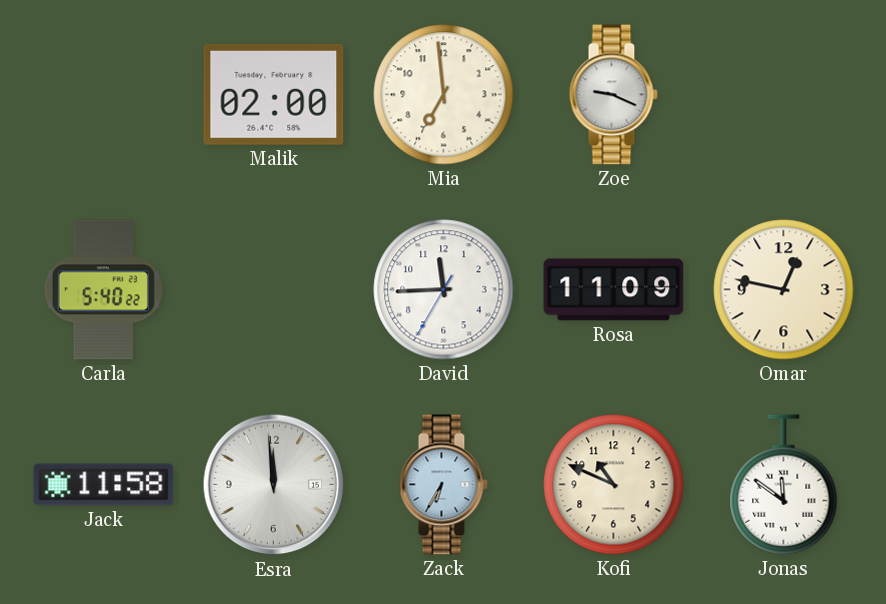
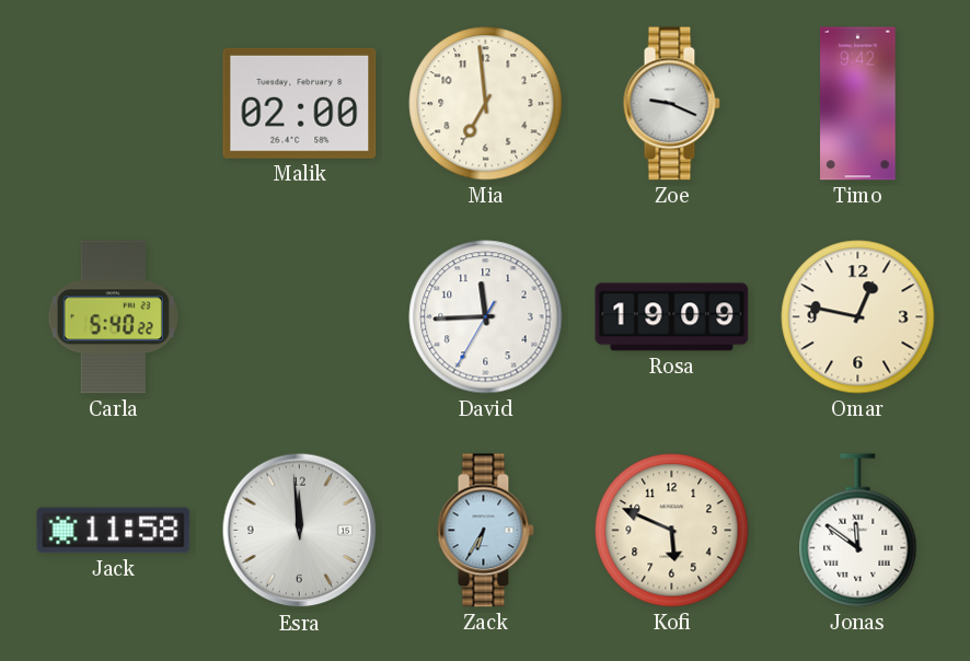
Timo: none -> 9:42
Rosa: 11:09 -> 19:09
Kofi: 10:49 -> 5:49
